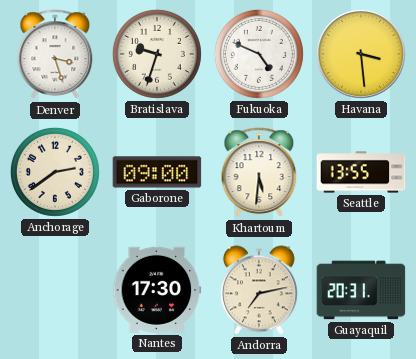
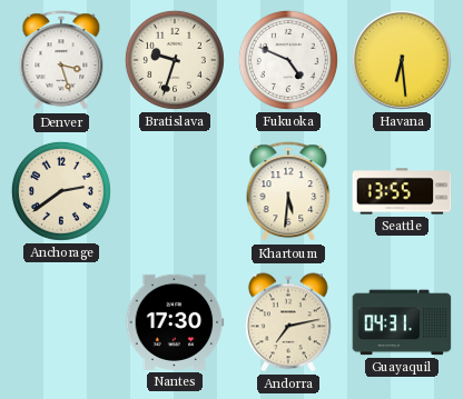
Havana: 3:29 -> 6:29
Gaborone: 09:00 -> none
Guayaquil: 20:31 -> 04:31
